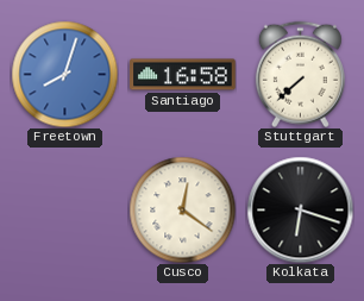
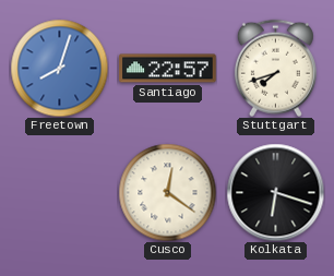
Santiago: 16:58 -> 22:57
Stuttgart: 7:38 -> 7:42
